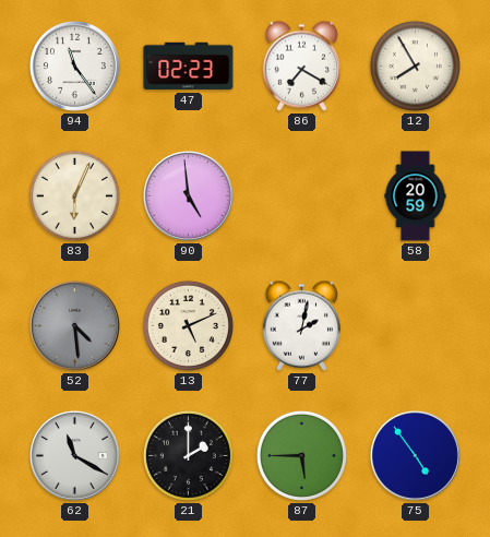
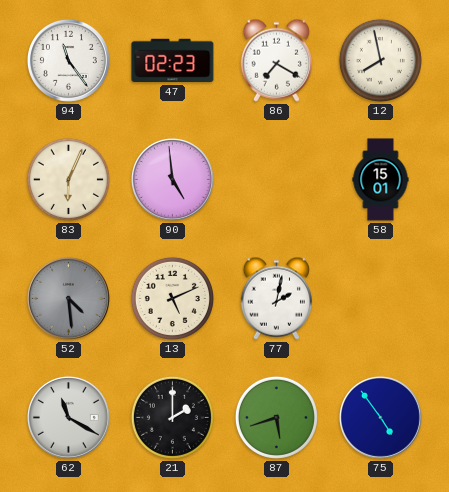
12: 7:55 -> 7:58
58: 20:59 -> 15:01
87: 5:45 -> 5:42
